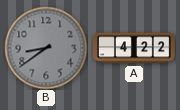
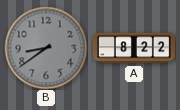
A: 4:22 -> 8:22
